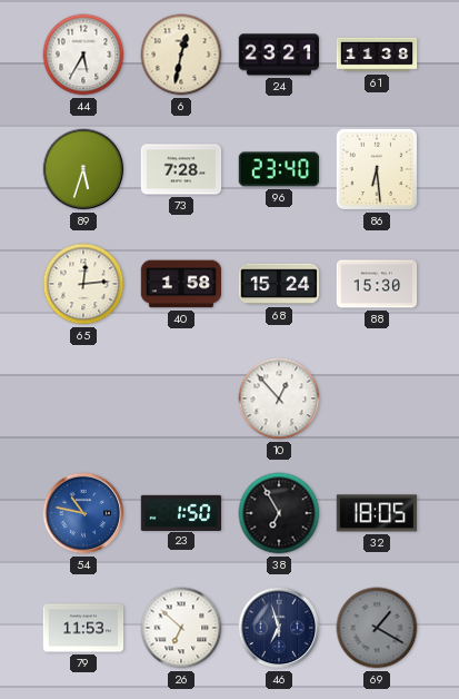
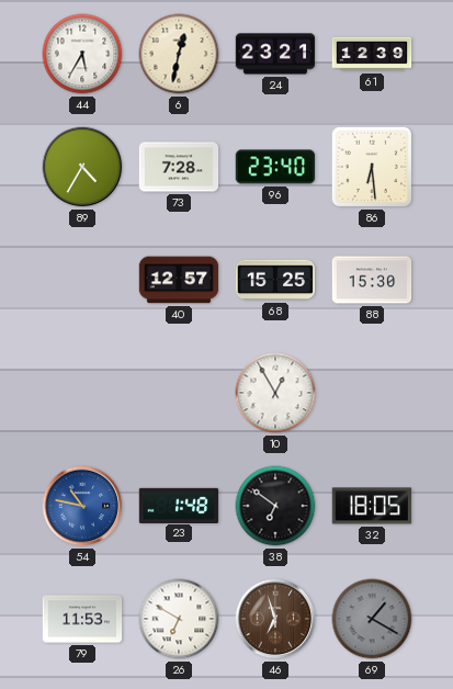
61: 11:38 -> 12:39
89: 5:33 -> 4:35
65: 12:14 -> none
40: 1:58 -> 12:57
68: 15:24 -> 15:25
10: 12:53 -> 12:55
23: 1:50 -> 1:48
38: 6:55 -> 6:51
26: 6:52 -> 6:50
46 dial: navy -> brown
